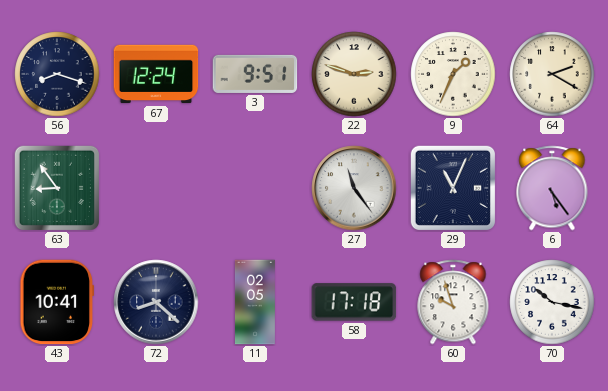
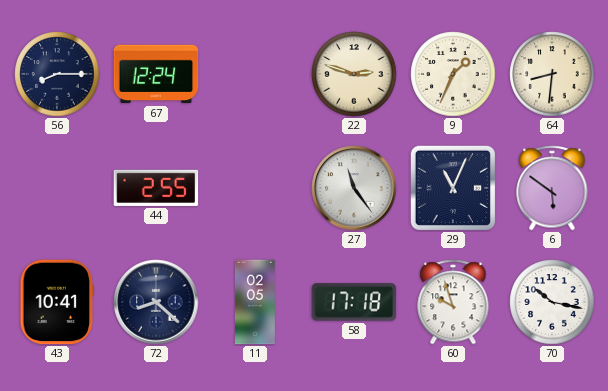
56: 8:18 -> 8:15
3: 9:51 -> none
64: 2:20 -> 8:31
63: 8:54 -> none
44: none -> 2:55
6: 5:24 -> 5:51
